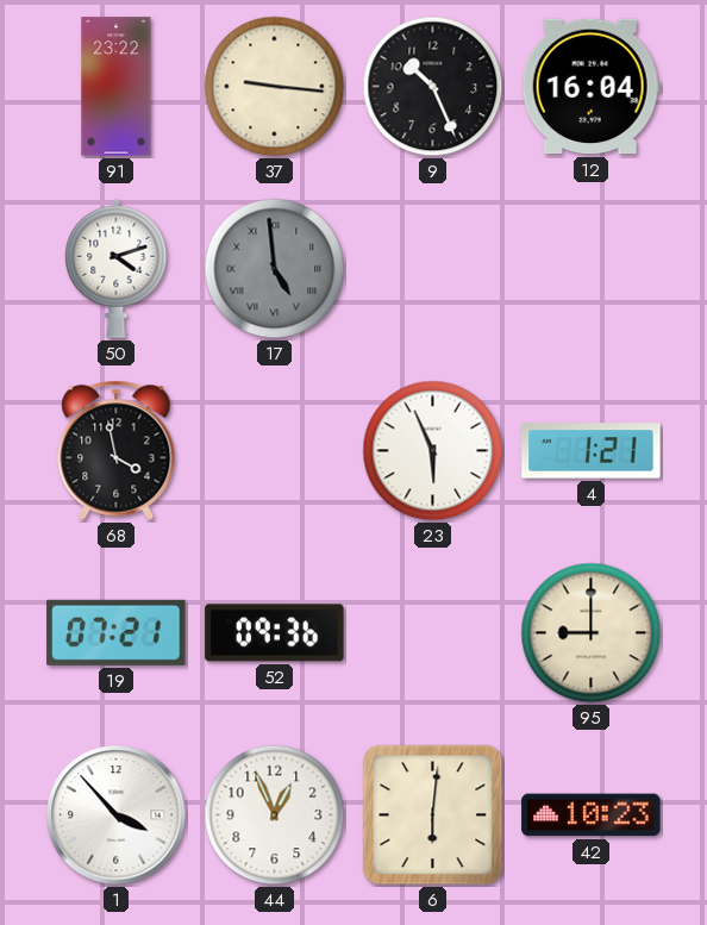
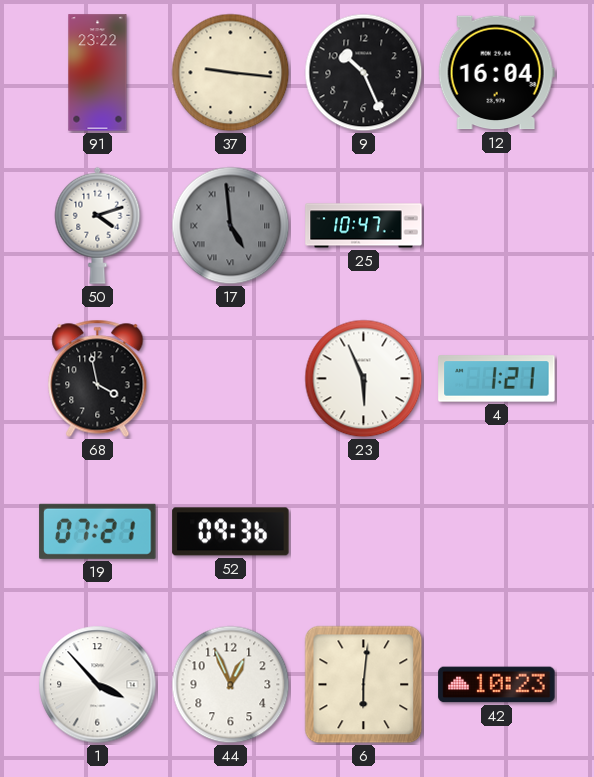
25: none -> 10:47
95: 9:00 -> none
